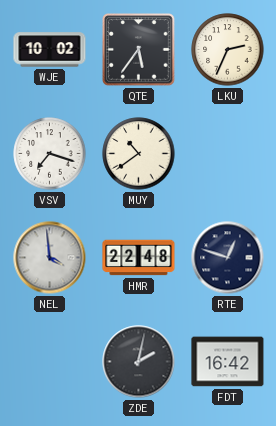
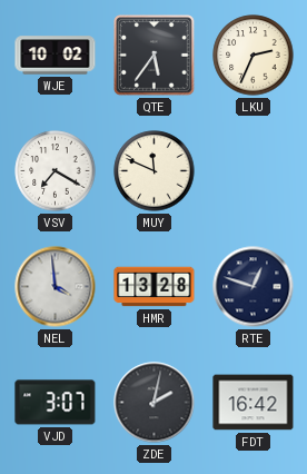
VSV: 7:18 -> 7:20
MUY: 10:39 -> 11:49
HMR: 22:48 -> 13:28
VJD: none -> 3:07
